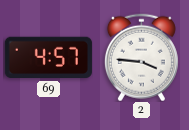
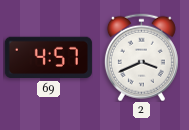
2: 3:46 -> 3:41
